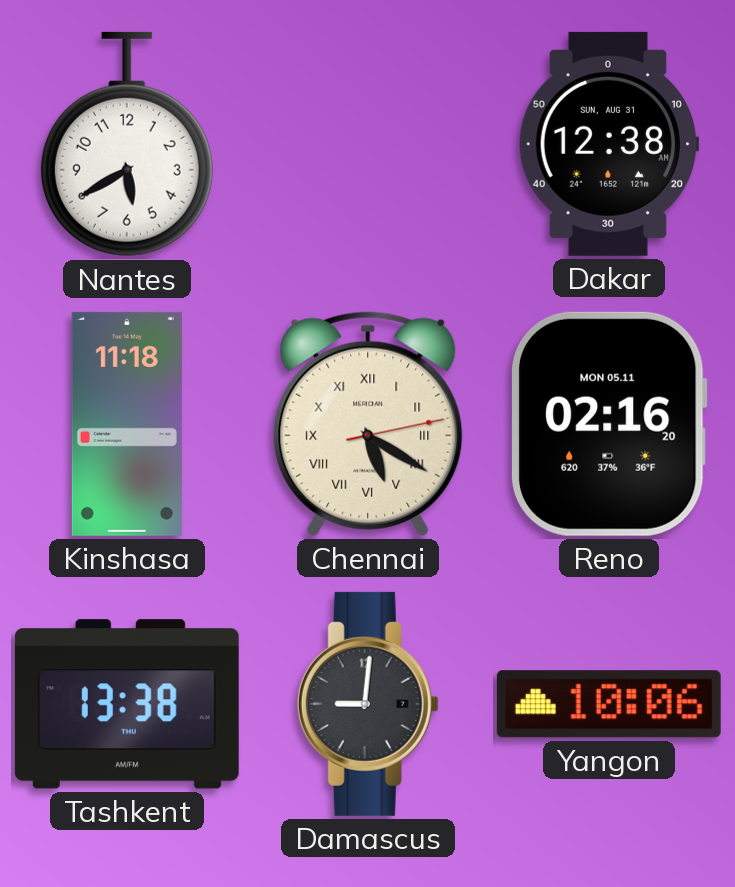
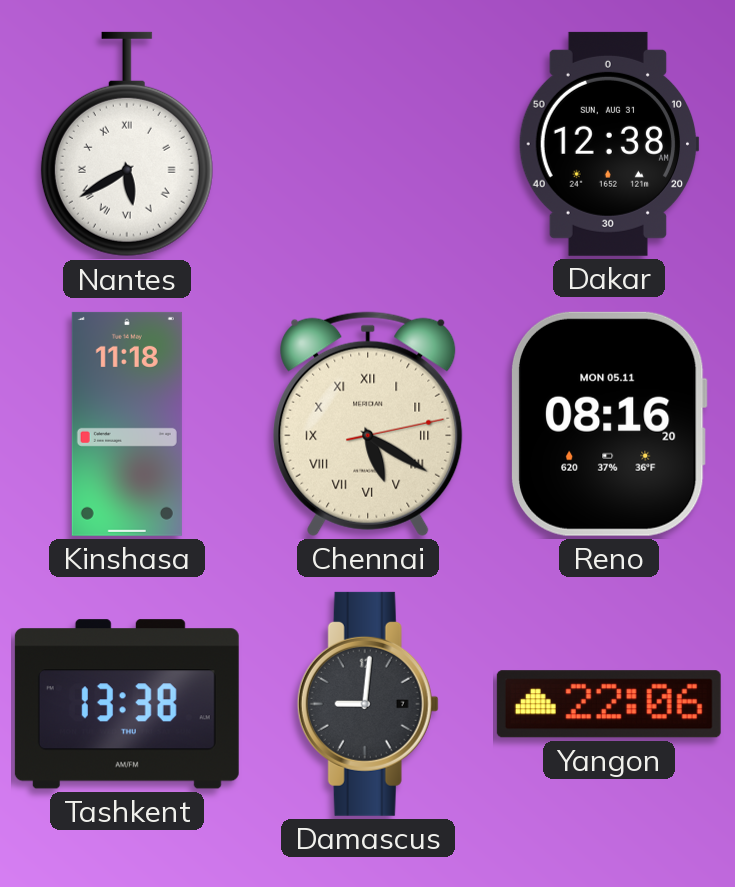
Nantes numerals: Arabic -> Roman
Reno: 02:16 -> 08:16
Yangon: 10:06 -> 22:06
